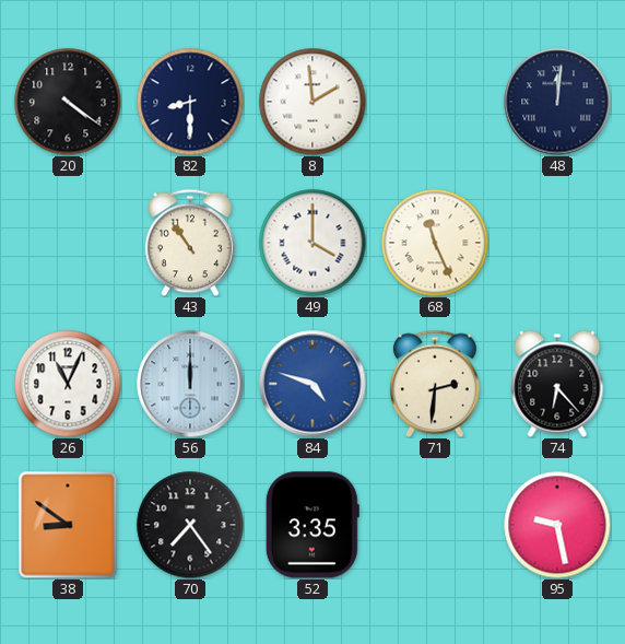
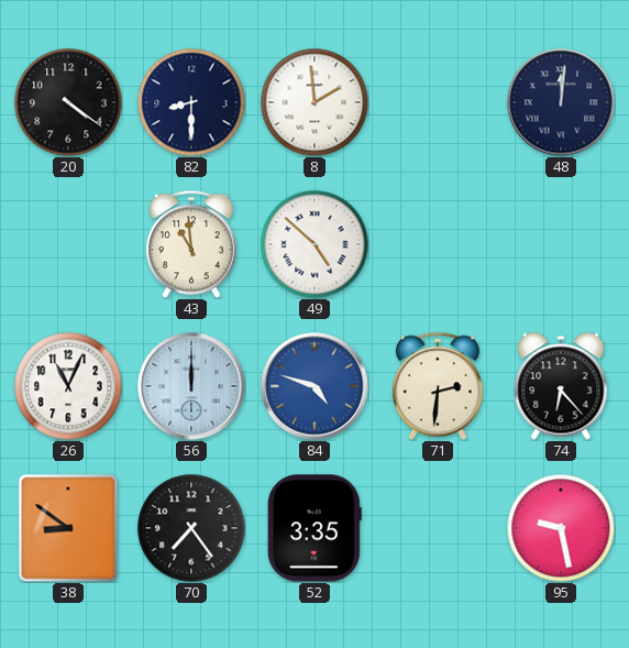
43: 10:54 -> 10:59
49: 4:00 -> 4:52
68: 11:26 -> none
